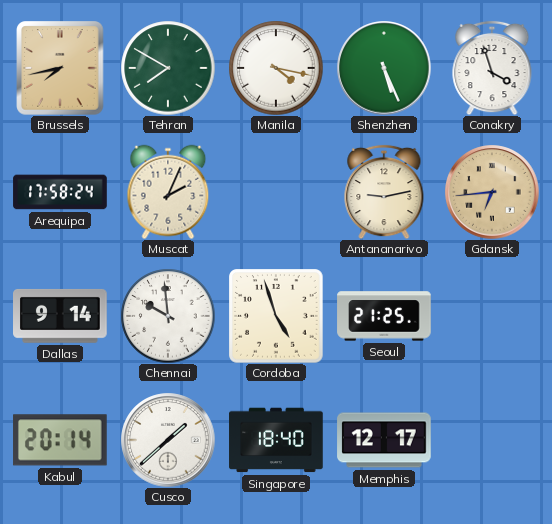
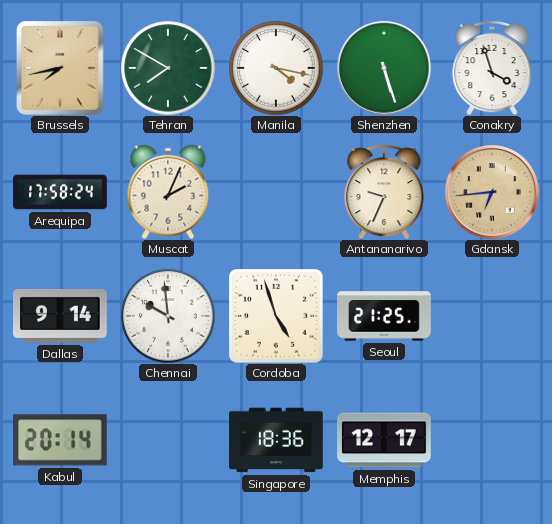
Shenzhen: 5:26 -> 5:27
Antananarivo: 9:13 -> 9:34
Cusco: 1:38 -> none
Singapore: 18:40 -> 18:36
